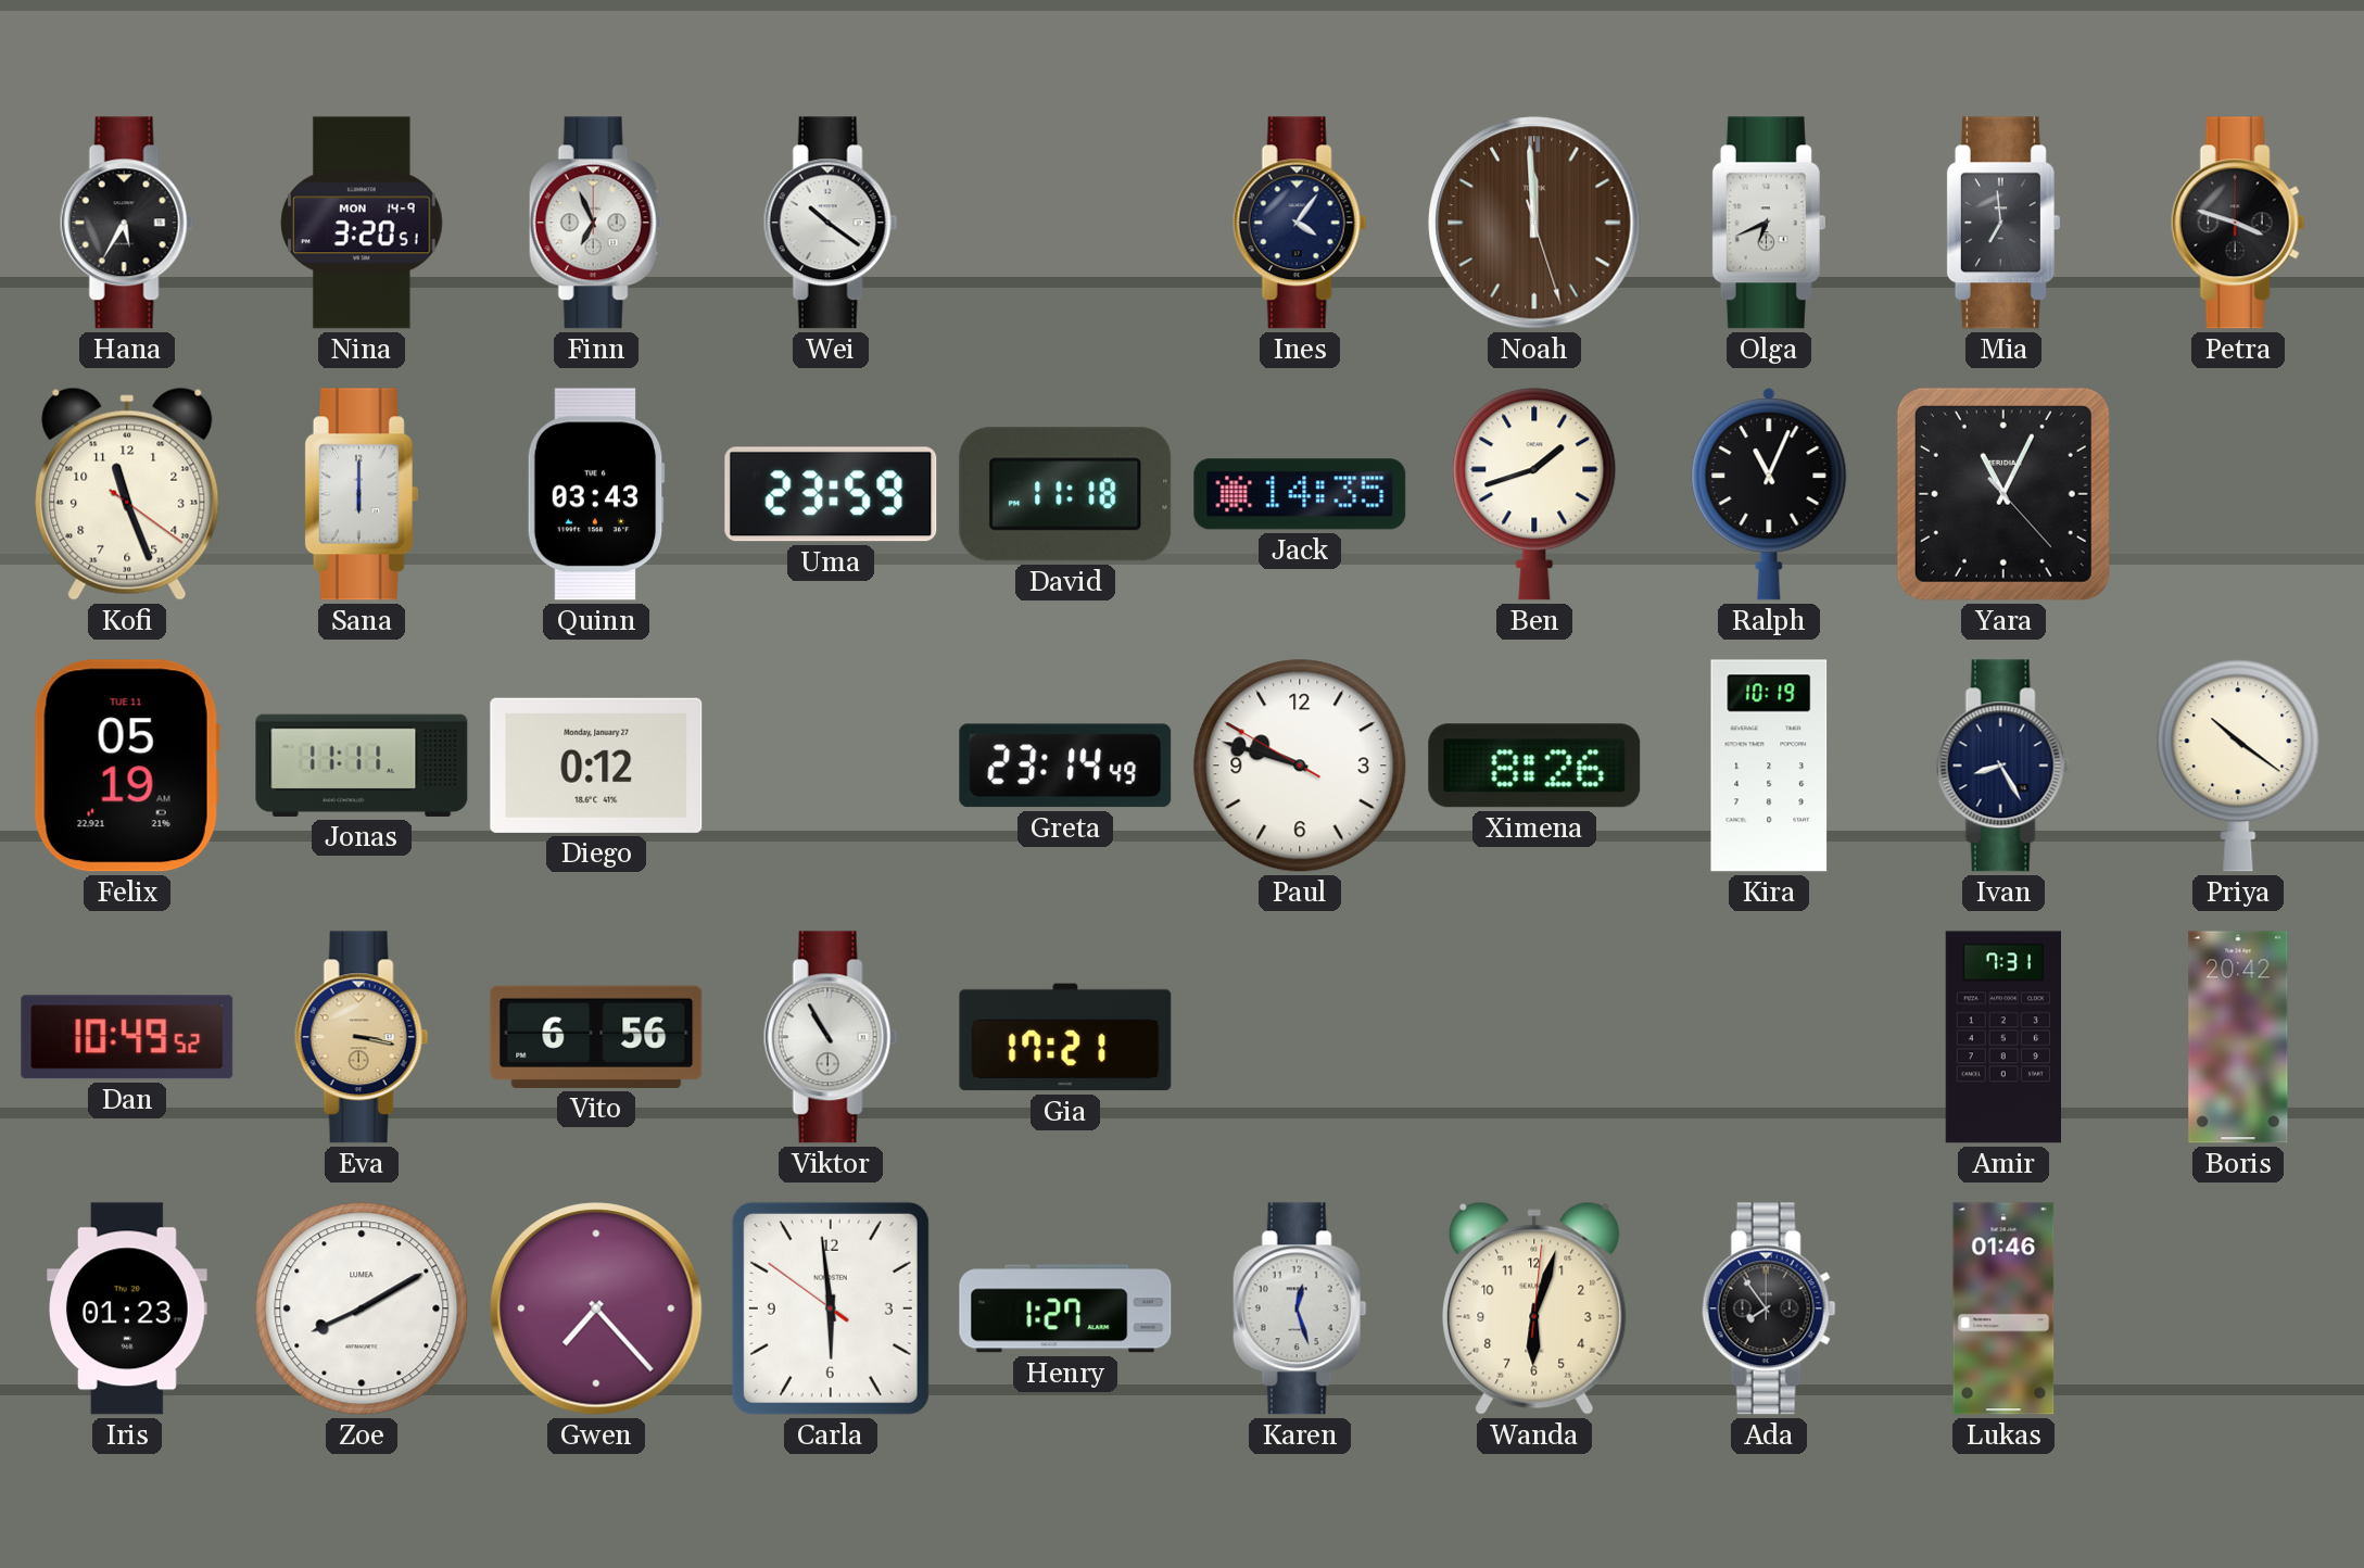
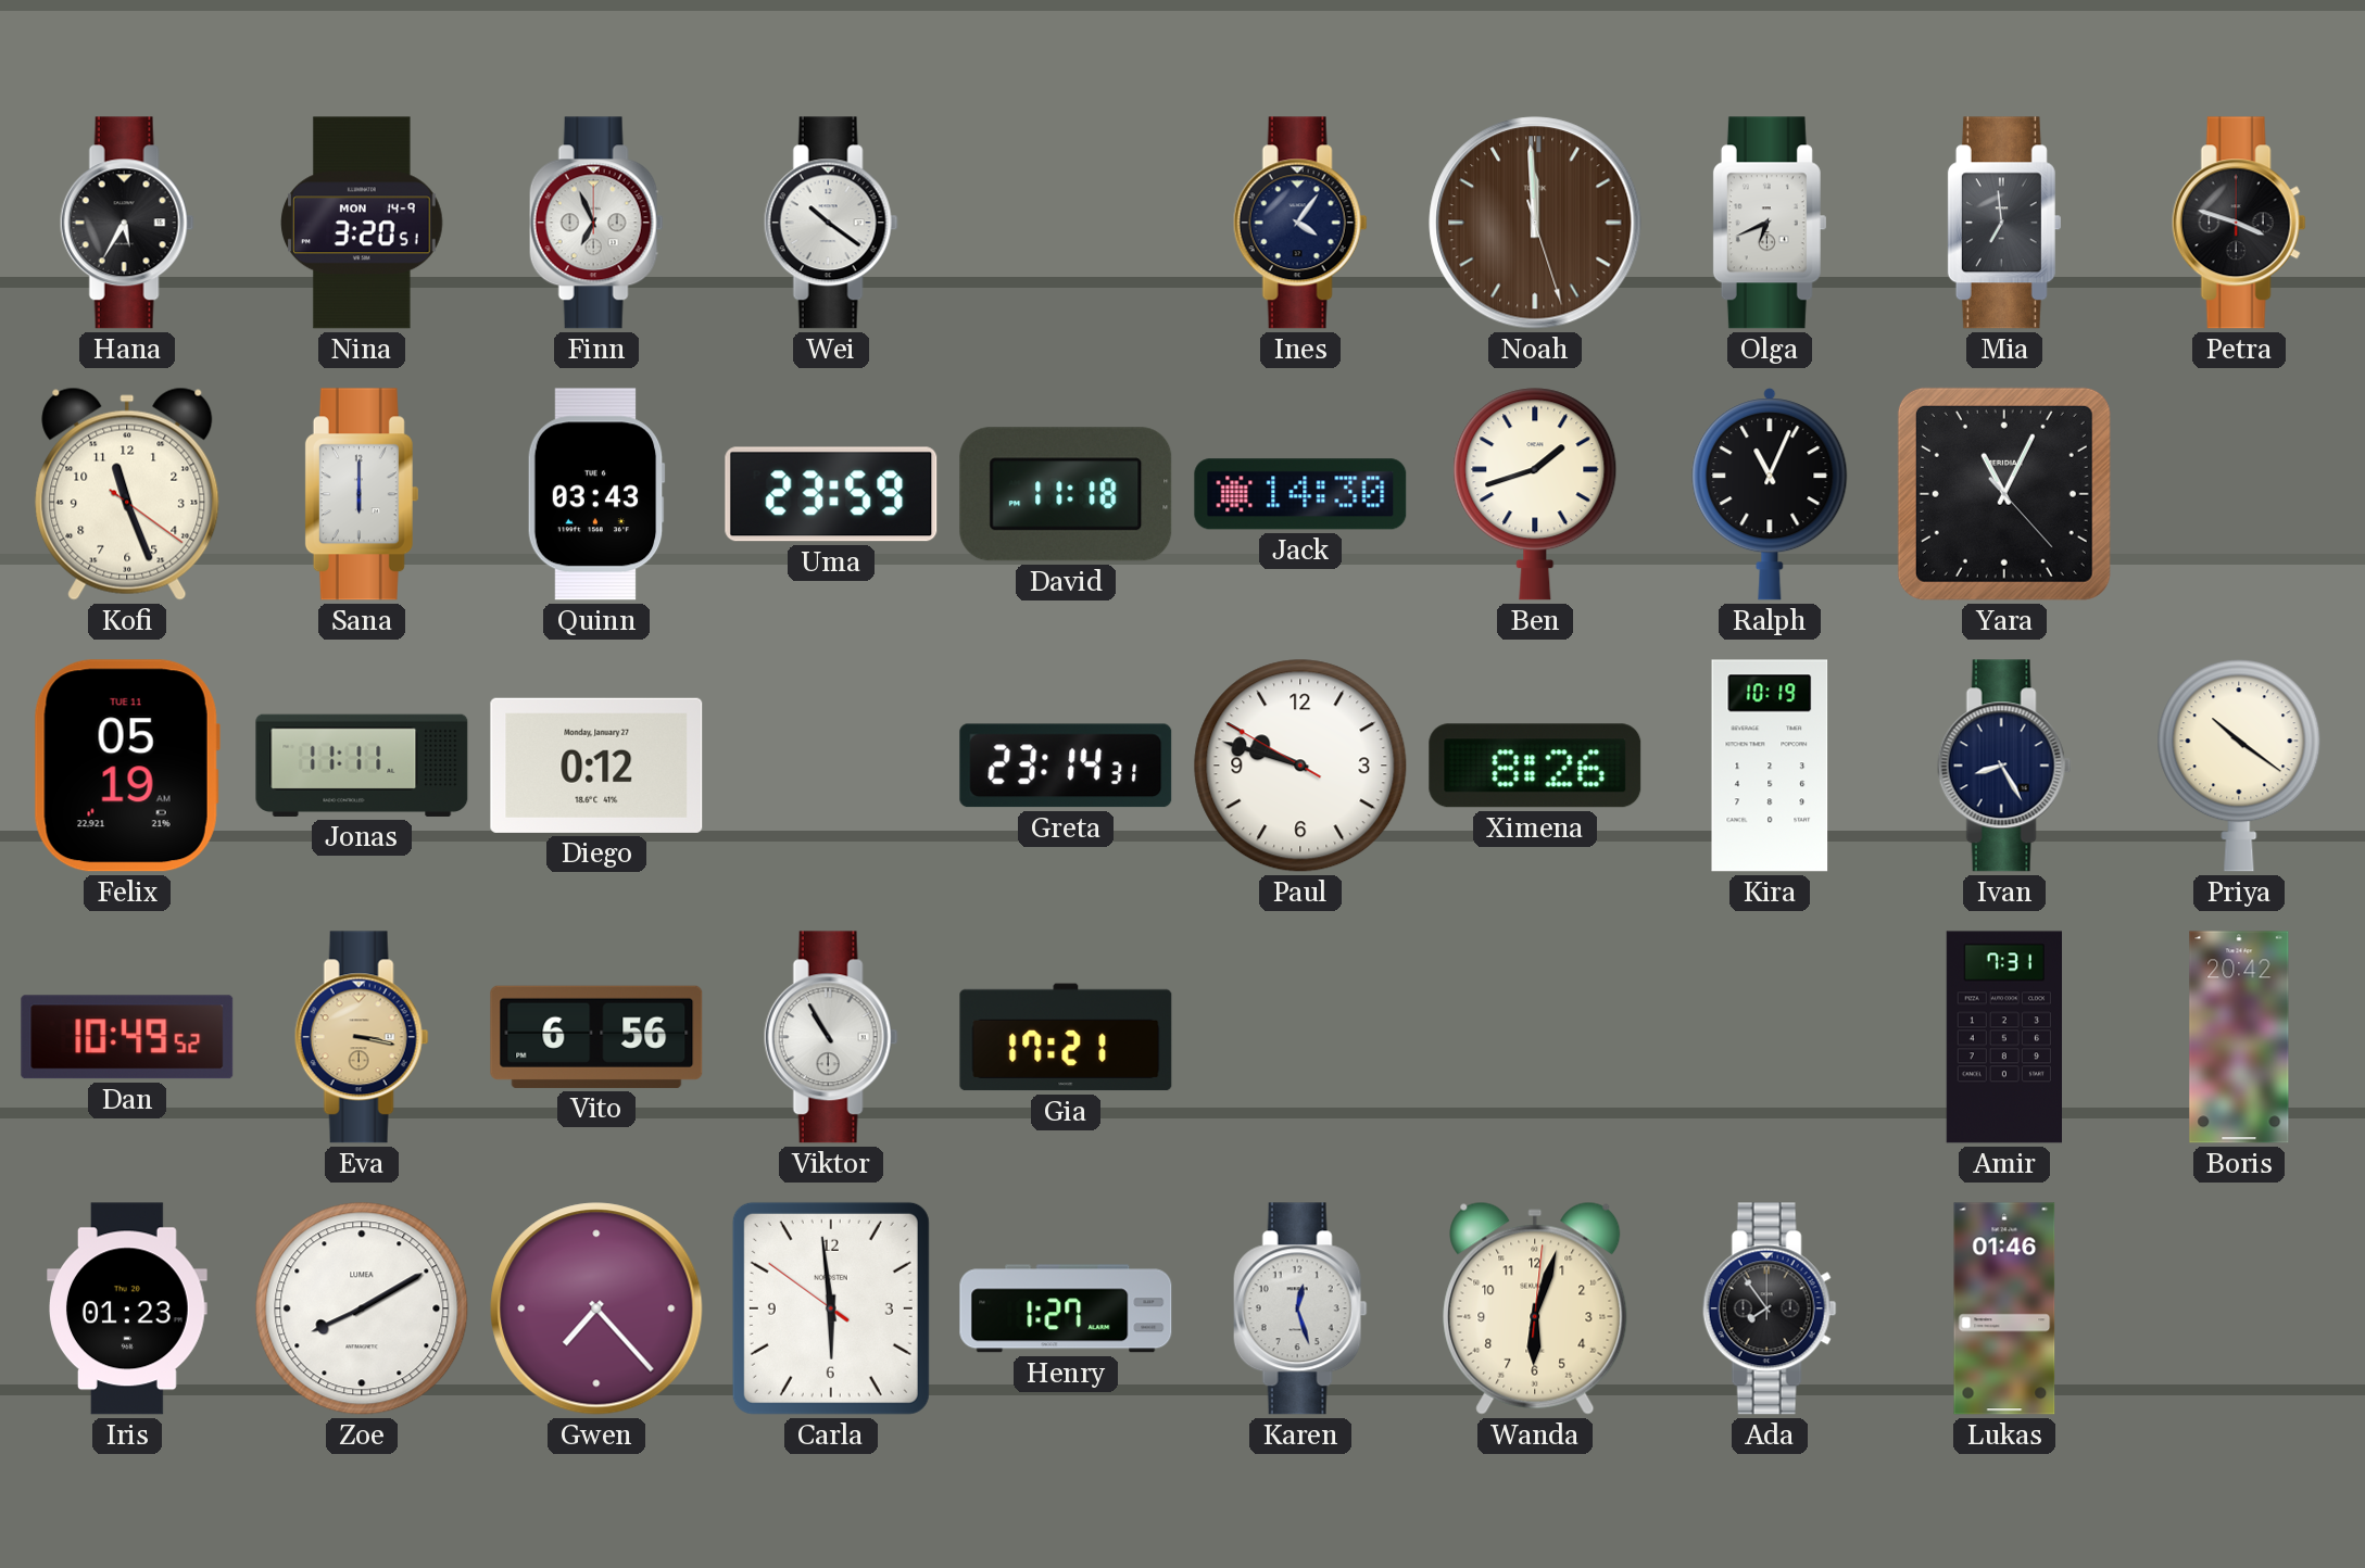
Jack: 14:35 -> 14:30
Greta: 23:14:49 -> 23:14:31
